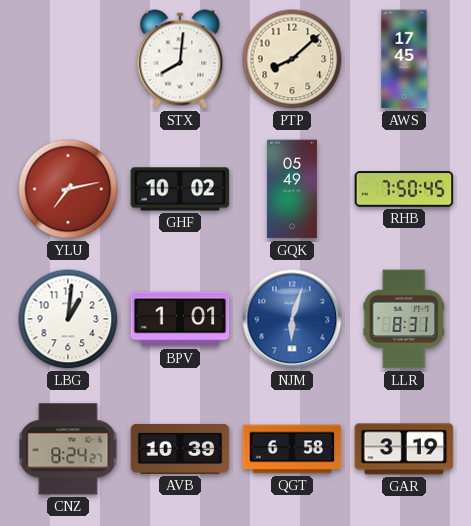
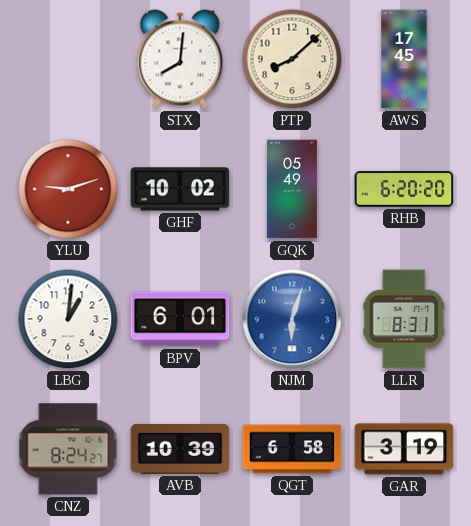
YLU: 7:13 -> 9:12
RHB: 7:50 -> 6:20
BPV: 1:01 -> 6:01
